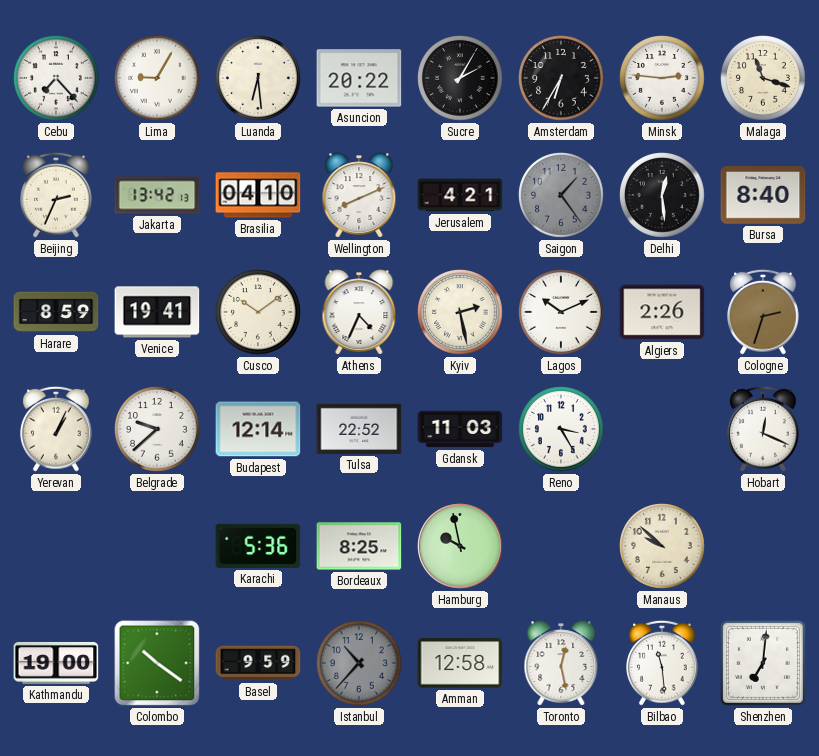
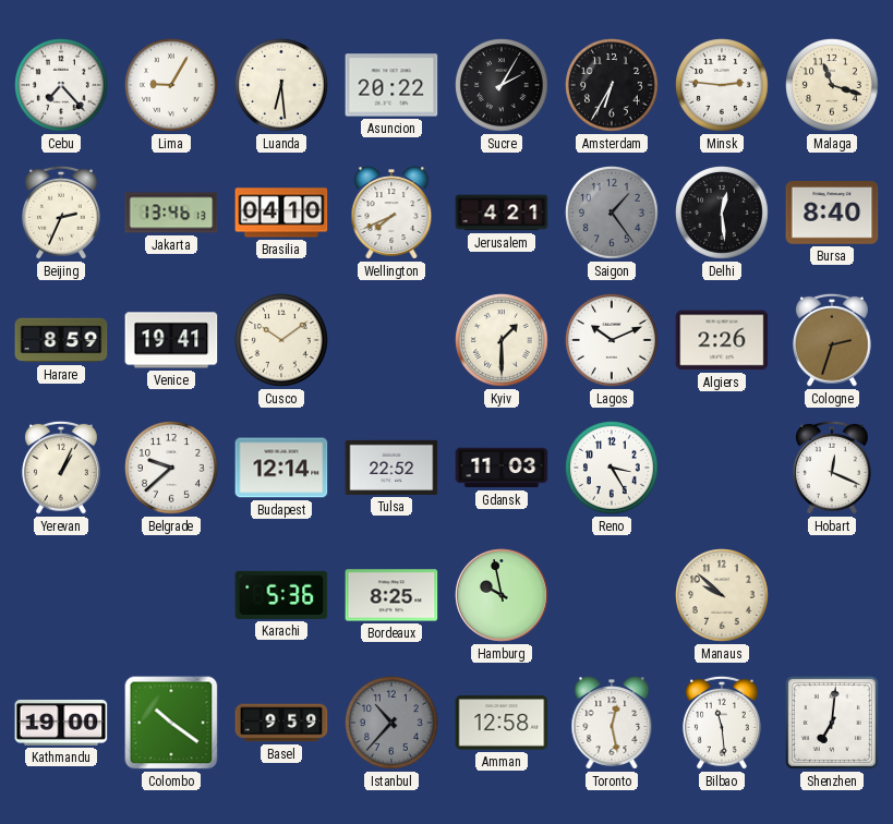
Jakarta: 13:42 -> 13:46
Wellington: 8:11 -> 7:41
Athens: 4:34 -> none
Kyiv: 2:28 -> 1:30
